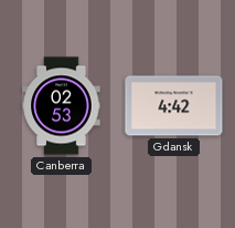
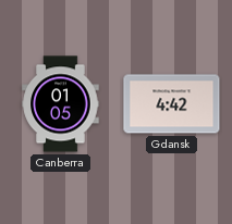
Canberra: 02:53 -> 01:05
